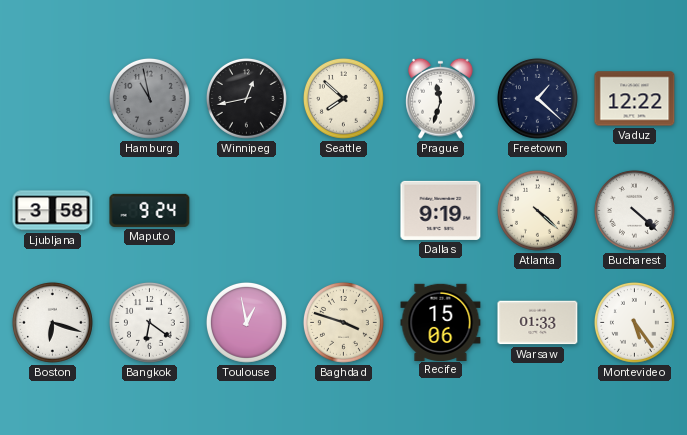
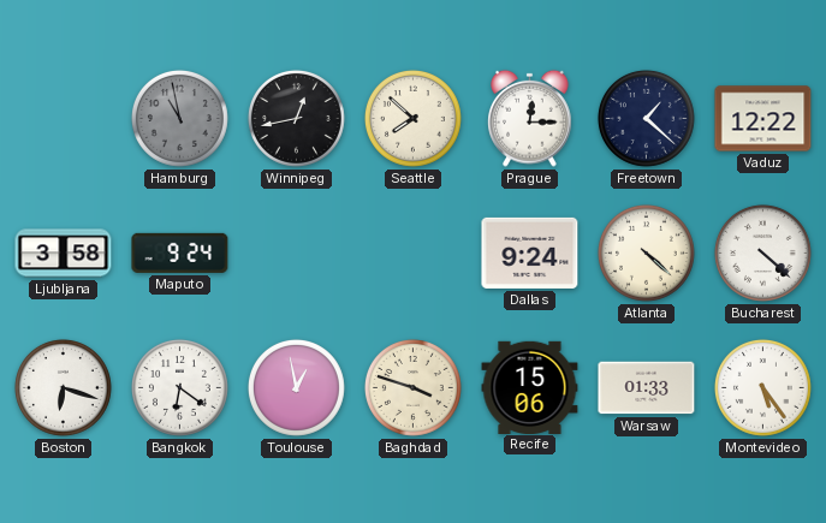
Prague: 11:33 -> 12:15
Dallas: 9:19 -> 9:24
